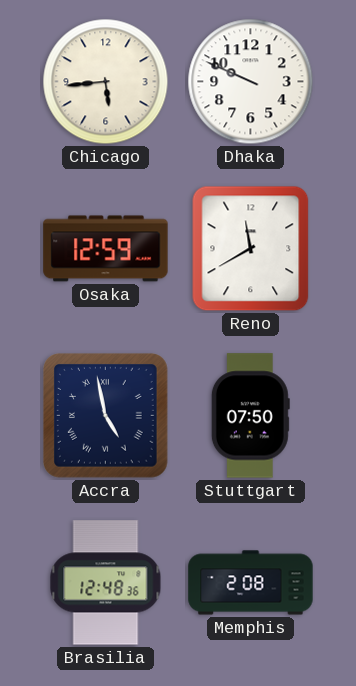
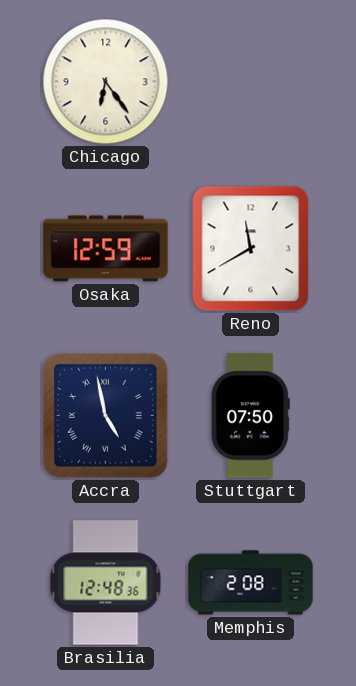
Chicago: 5:44 -> 6:24
Dhaka: 9:49 -> none
